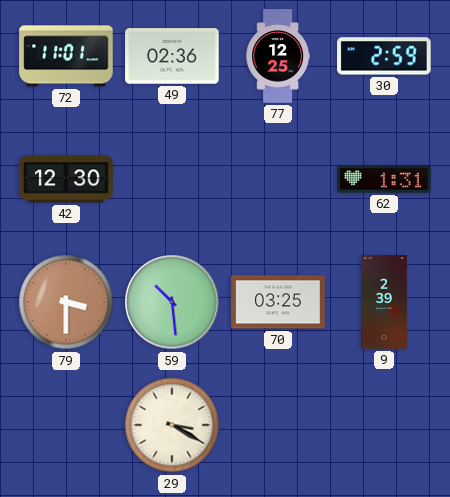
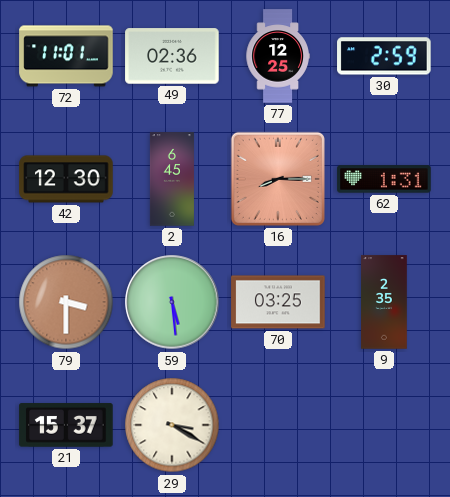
2: none -> 6:45
16: none -> 8:15
59: 10:29 -> 5:29
9: 2:39 -> 2:35
21: none -> 15:37
